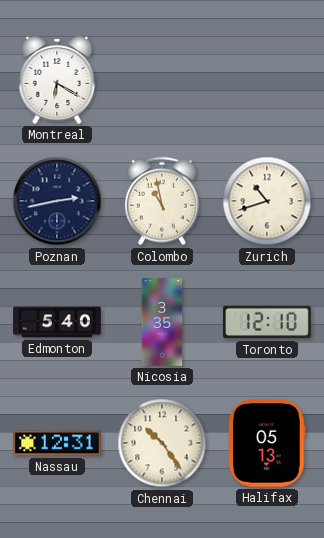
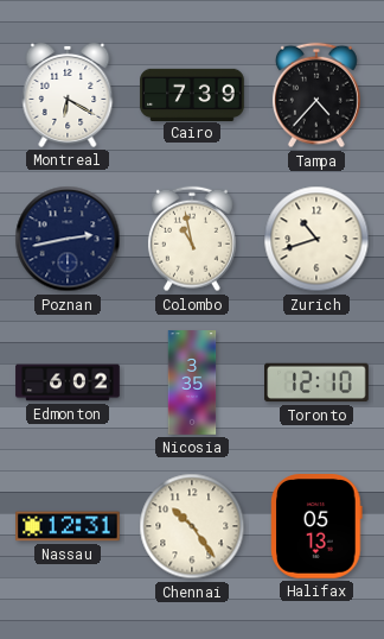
Cairo: none -> 7:39
Tampa: none -> 4:37
Edmonton: 5:40 -> 6:02
